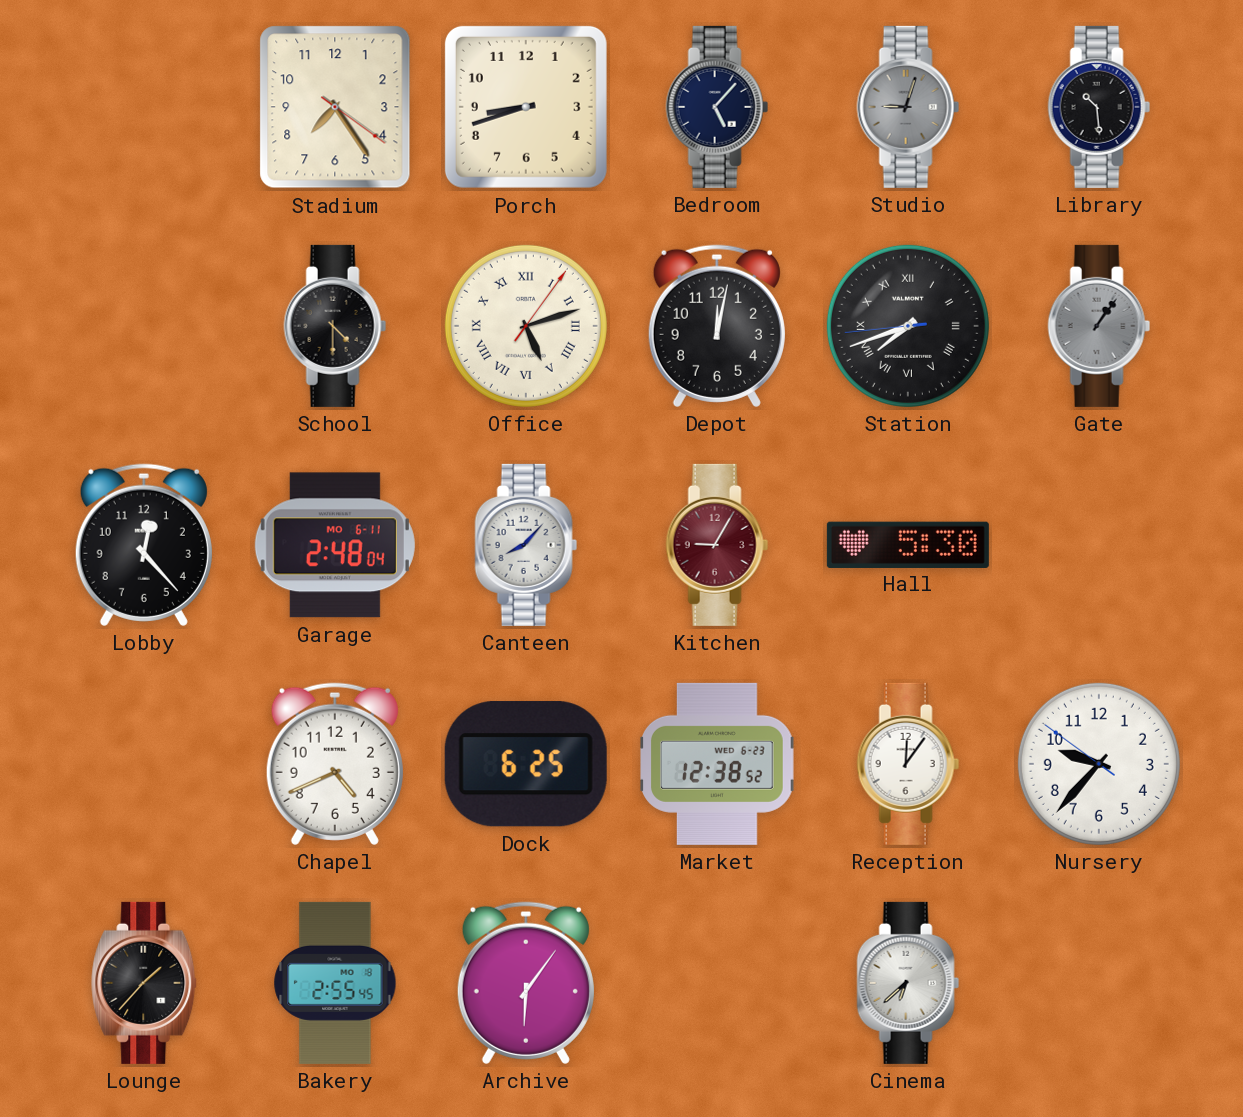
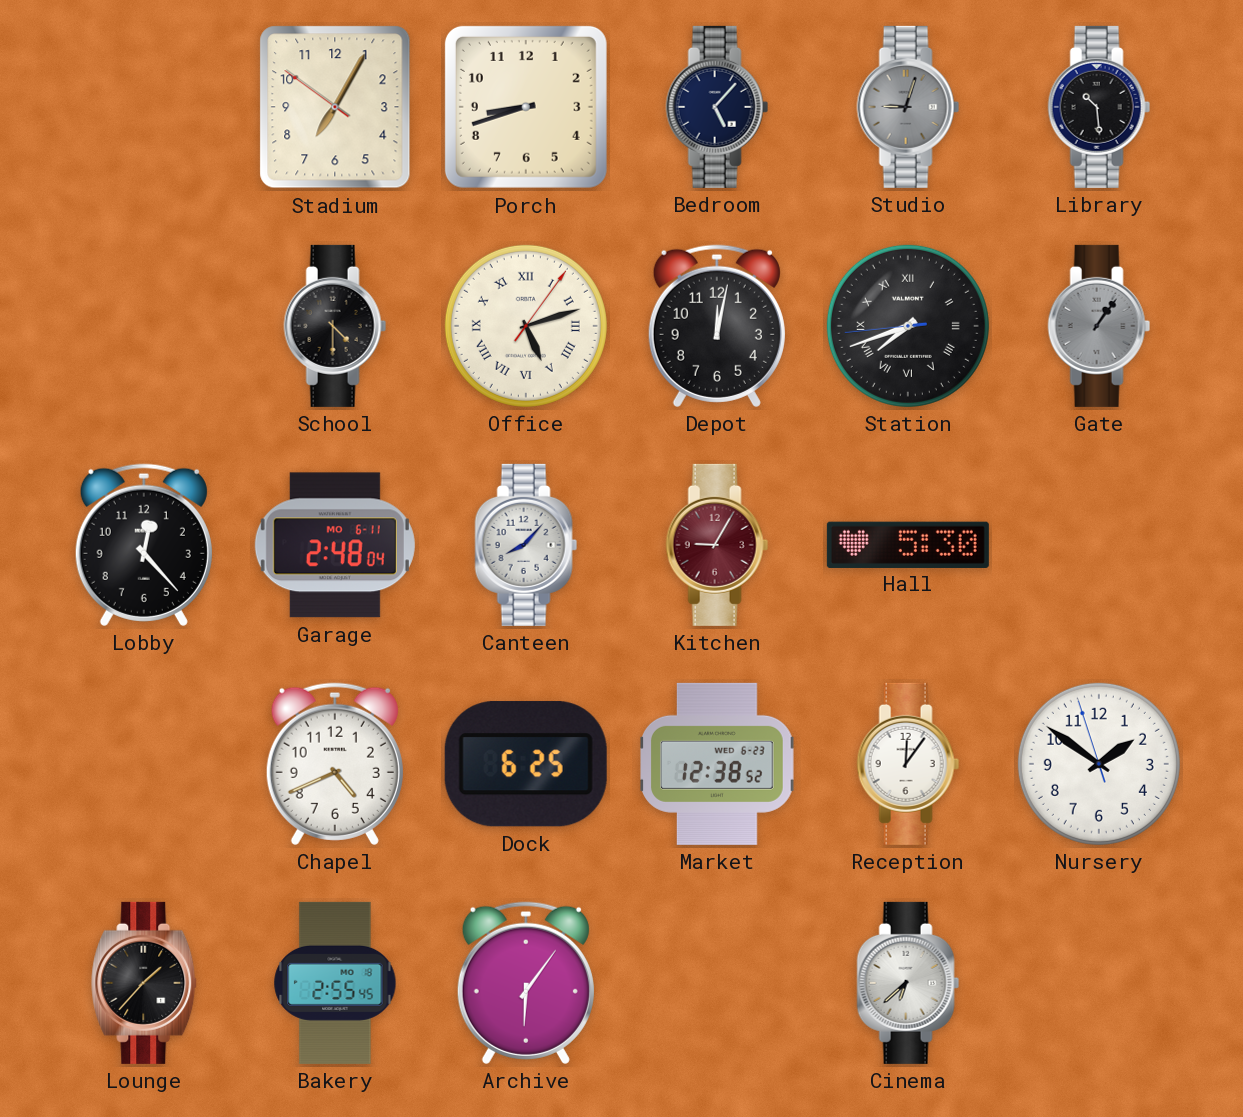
Stadium: 7:24 -> 7:04
Nursery: 9:36 -> 1:50
